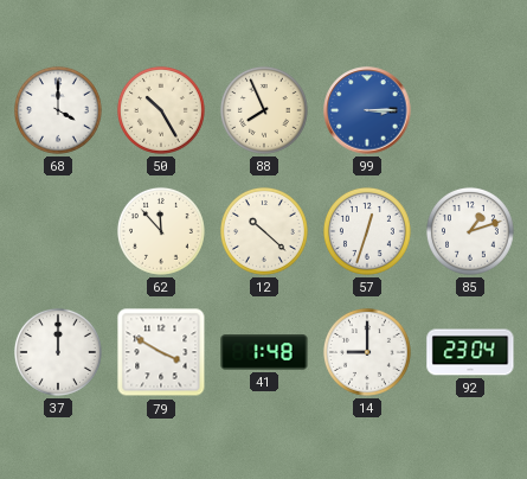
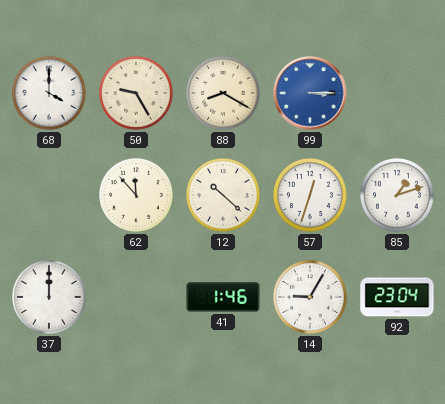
50: 10:25 -> 9:25
88: 7:56 -> 8:20
79: 3:50 -> none
41: 1:48 -> 1:46
14: 9:00 -> 9:05
